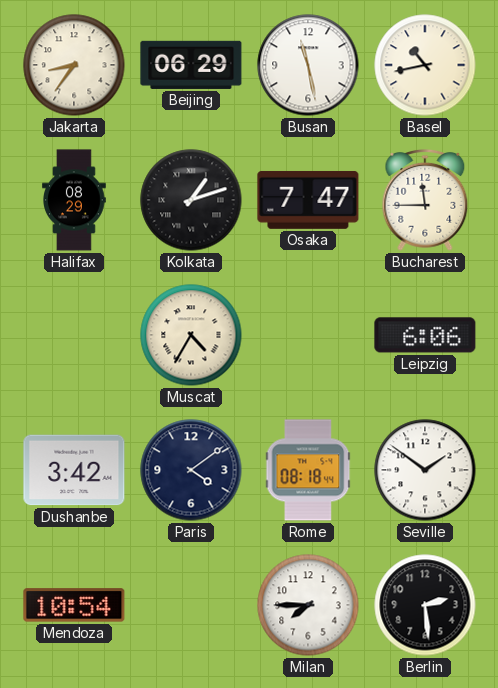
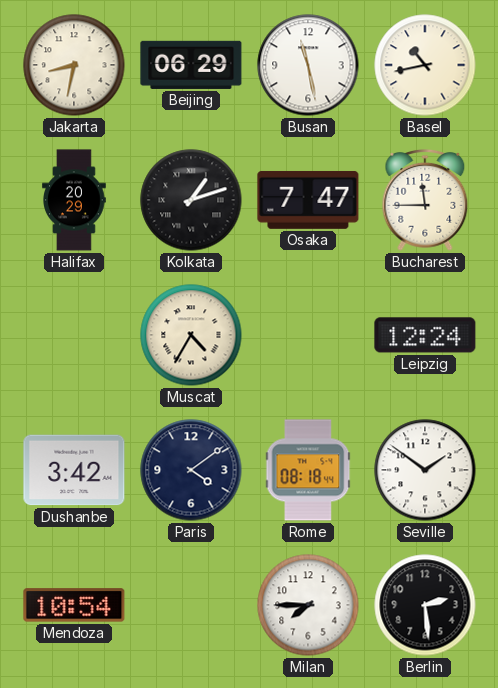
Jakarta: 8:36 -> 8:32
Halifax: 08:29 -> 20:29
Leipzig: 6:06 -> 12:24
